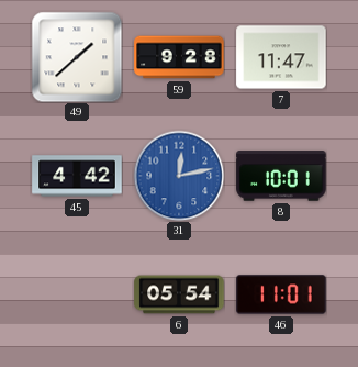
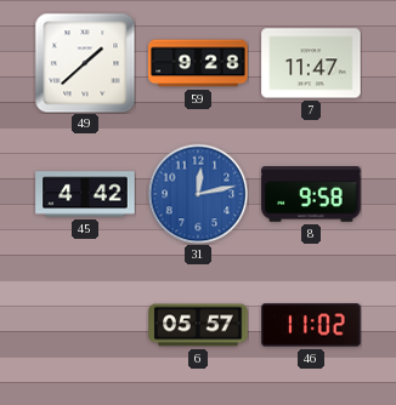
8: 10:01 -> 9:58
6: 05:54 -> 05:57
46: 11:01 -> 11:02
